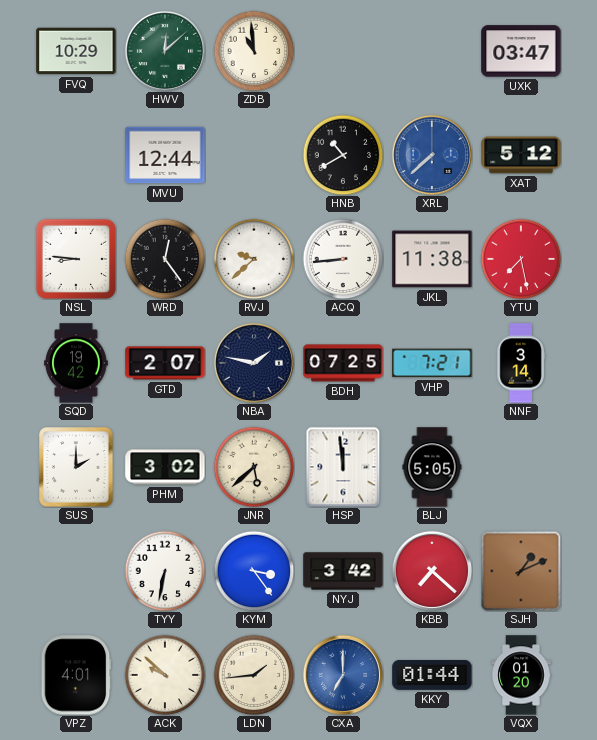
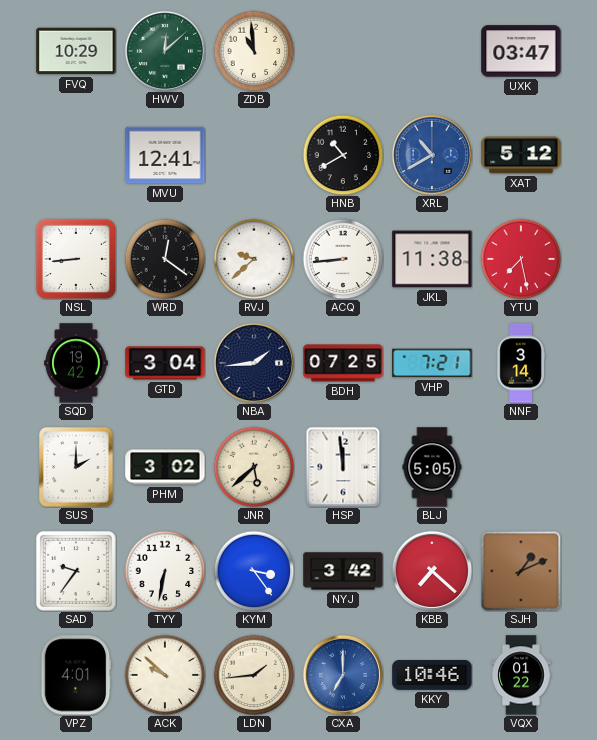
MVU: 12:44 -> 12:41
XRL: 7:38 -> 10:40
NSL: 8:46 -> 8:44
WRD: 12:24 -> 12:21
GTD: 2:07 -> 3:04
NBA: 1:47 -> 1:44
SAD: none -> 9:36
KKY: 01:44 -> 10:46
VQX: 01:20 -> 01:22
